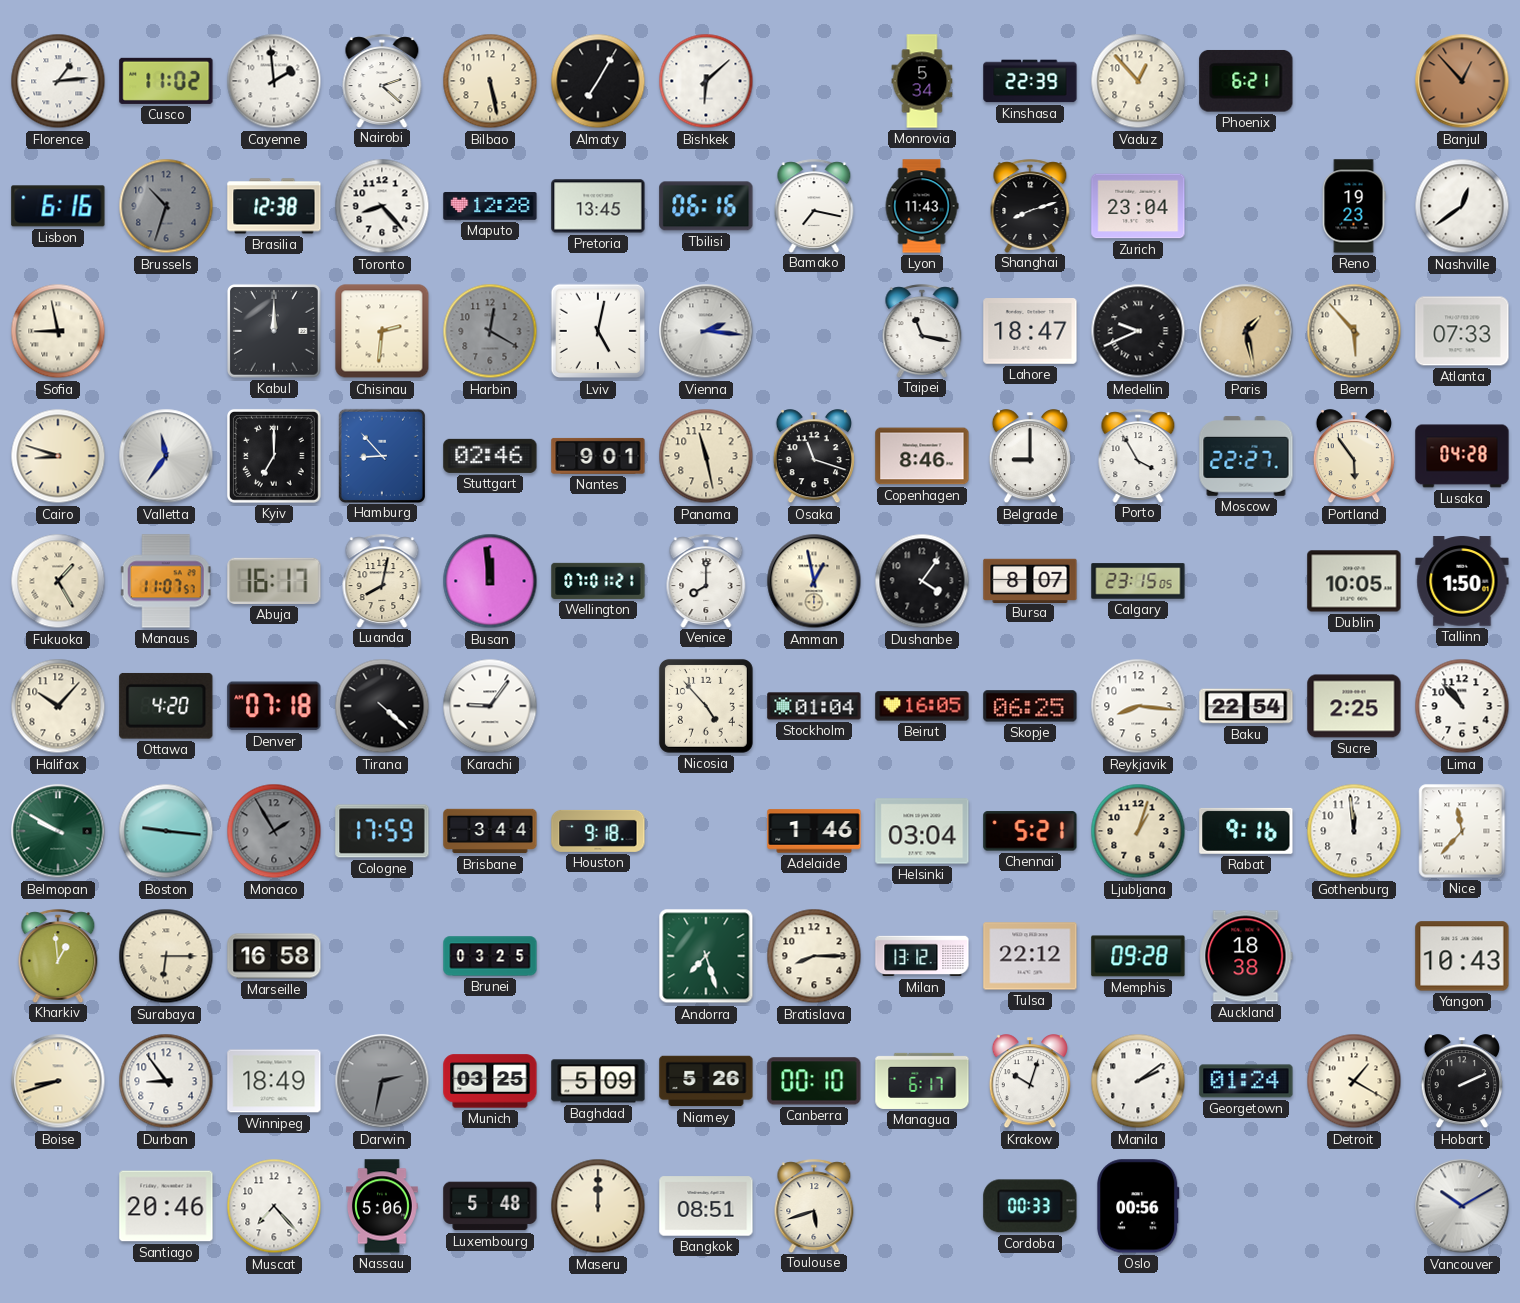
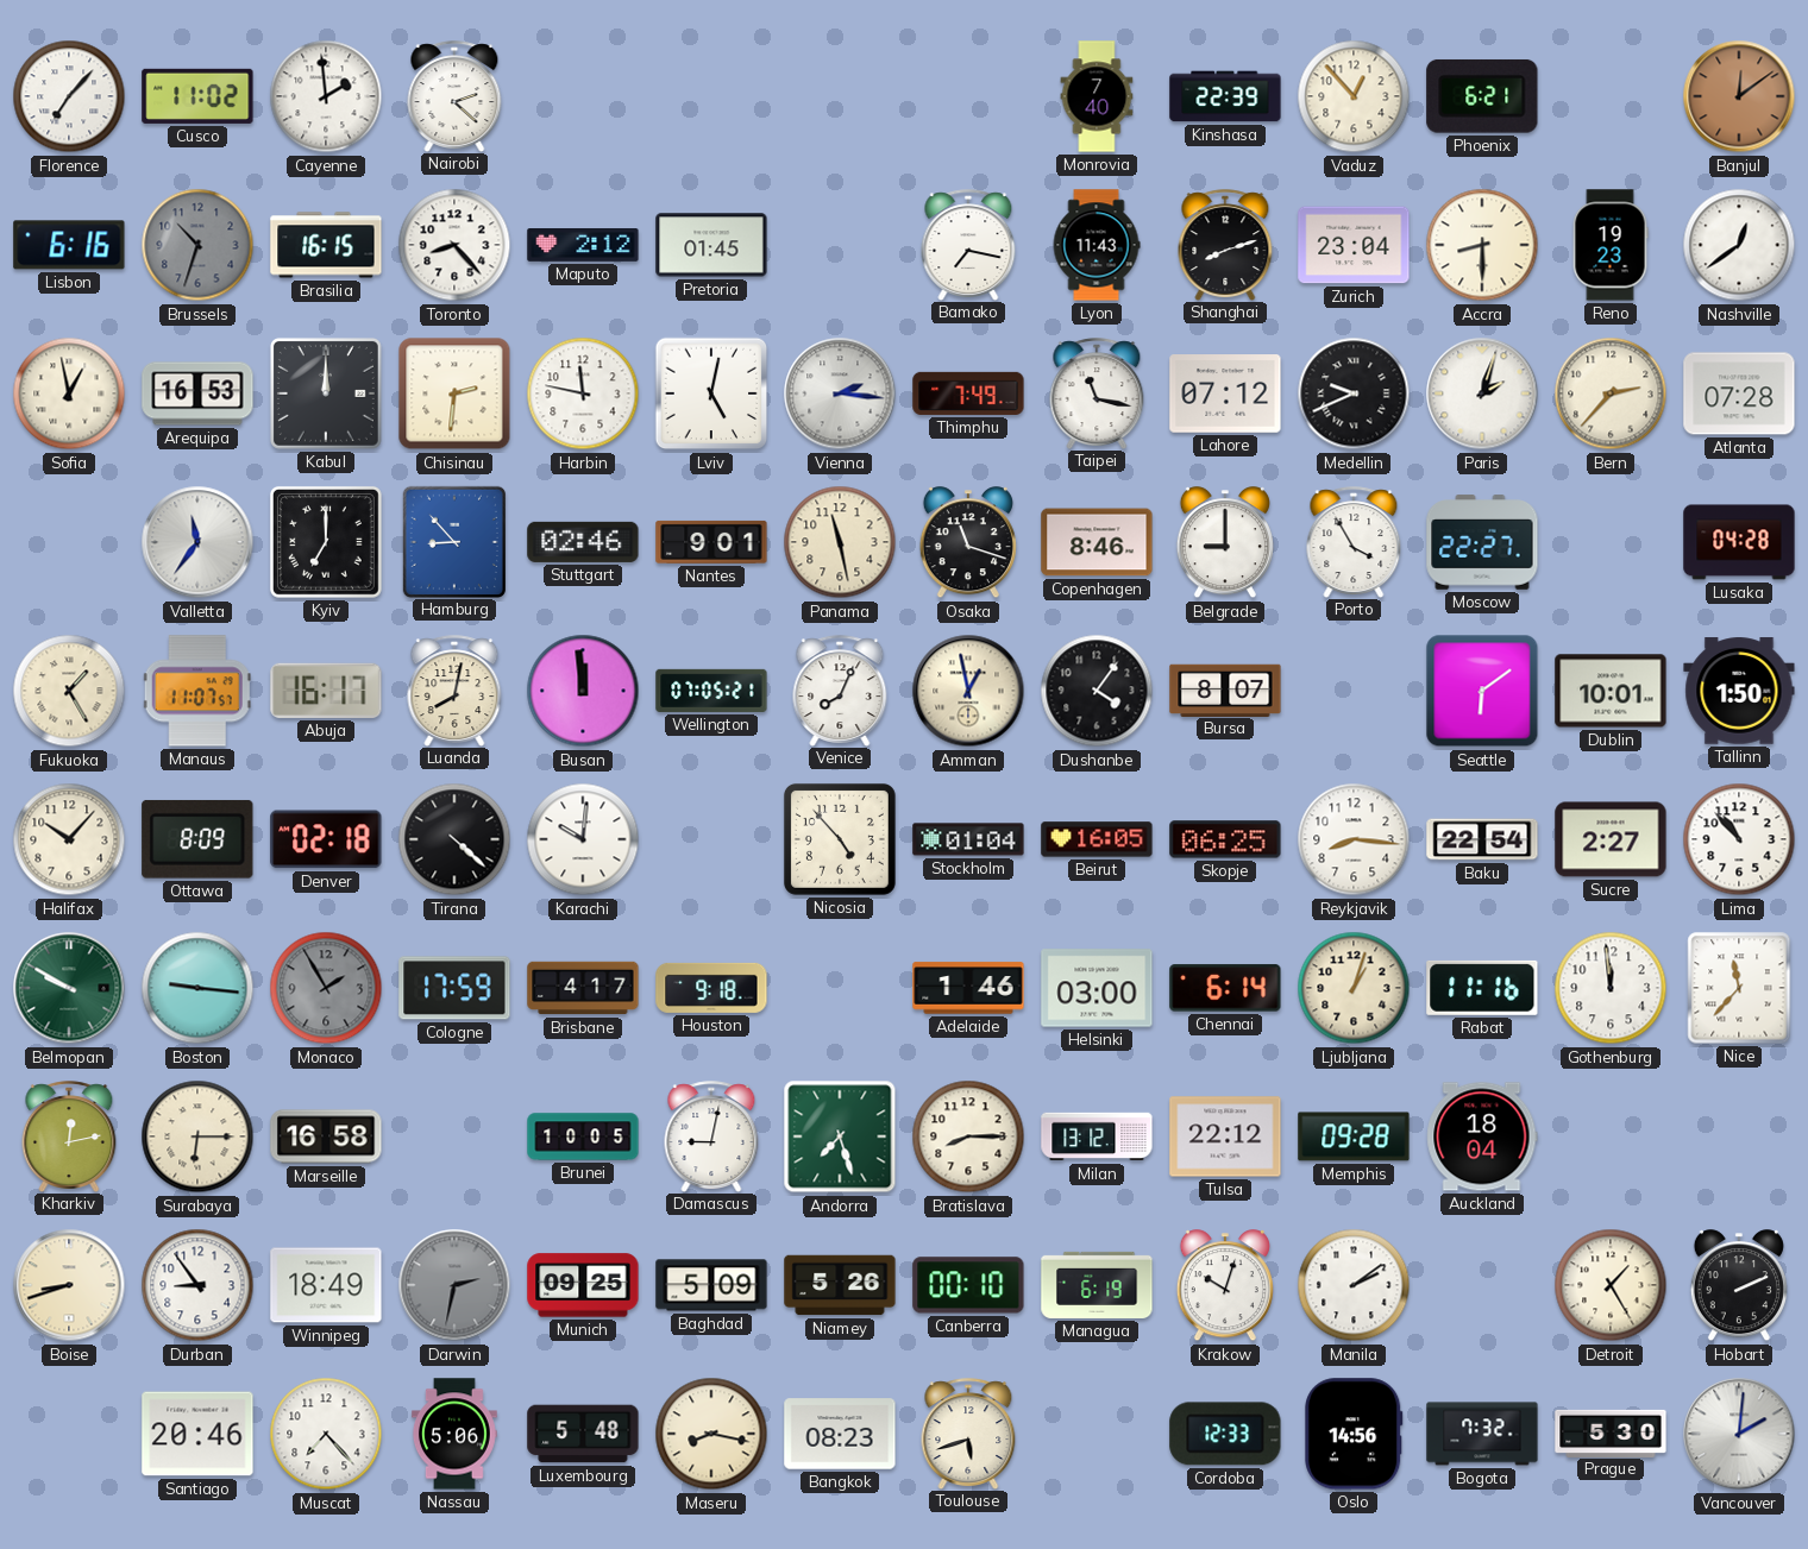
Florence: 1:14 -> 7:07
Bilbao: 5:28 -> none
Almaty: 7:05 -> none
Bishkek: 6:08 -> none
Monrovia: 5:34 -> 7:40
Banjul: 12:53 -> 12:09
Brasilia: 12:38 -> 16:15
Maputo: 12:28 -> 2:12
Pretoria: 13:45 -> 01:45
Tbilisi: 06:16 -> none
Accra: none -> 8:30
Sofia: 8:58 -> 12:58
Arequipa: none -> 16:53
Harbin: 12:20 -> 11:47
Harbin dial: grey -> white
Thimphu: none -> 7:49
Lahore: 18:47 -> 07:12
Paris: 1:28 -> 2:03
Paris dial: champagne -> white
Bern: 5:53 -> 2:37
Atlanta: 07:33 -> 07:28
Cairo: 8:48 -> none
Portland: 5:54 -> none
Wellington: 07:01 -> 07:05
Venice: 8:00 -> 8:04
Calgary: 23:15 -> none
Seattle: none -> 6:09
Dublin: 10:05 -> 10:01
Ottawa: 4:20 -> 8:09
Denver: 07:18 -> 02:18
Karachi: 9:06 -> 10:01
Sucre: 2:25 -> 2:27
Brisbane: 3:44 -> 4:17
Helsinki: 03:04 -> 03:00
Chennai: 5:21 -> 6:14
Rabat: 9:16 -> 11:16
Kharkiv: 12:59 -> 12:13
Brunei: 03:25 -> 10:05
Damascus: none -> 9:02
Auckland: 18:38 -> 18:04
Yangon: 10:43 -> none
Munich: 03:25 -> 09:25
Managua: 6:17 -> 6:19
Georgetown: 01:24 -> none
Detroit: 1:20 -> 1:25
Maseru: 12:00 -> 8:17
Bangkok: 08:51 -> 08:23
Cordoba: 00:33 -> 12:33
Oslo: 00:56 -> 14:56
Bogota: none -> 7:32
Prague: none -> 5:30
Vancouver: 10:10 -> 2:01
